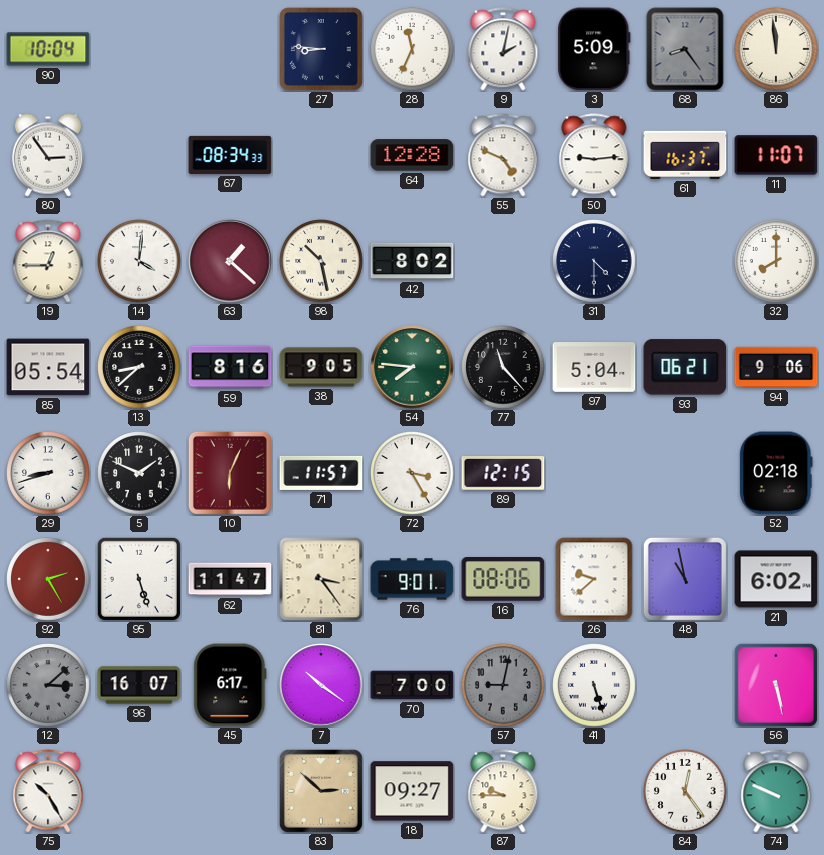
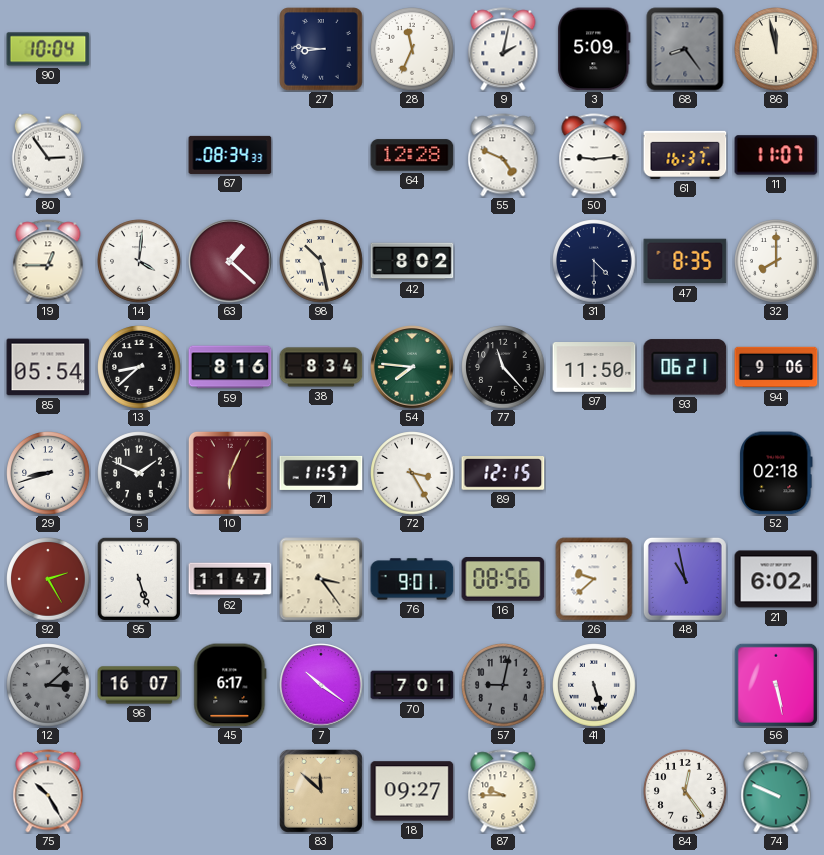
86: 11:59 -> 11:58
47: none -> 8:35
38: 9:05 -> 8:34
97: 5:04 -> 11:50
16: 08:06 -> 08:56
70: 7:00 -> 7:01
83: 2:52 -> 11:52
